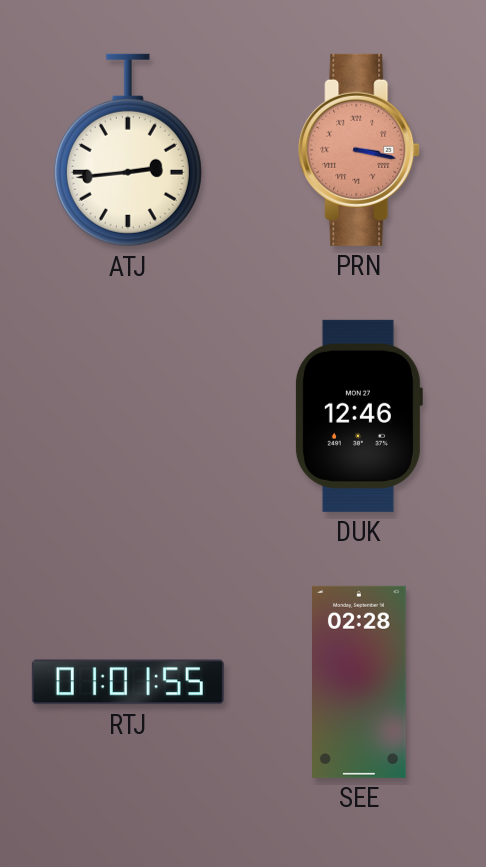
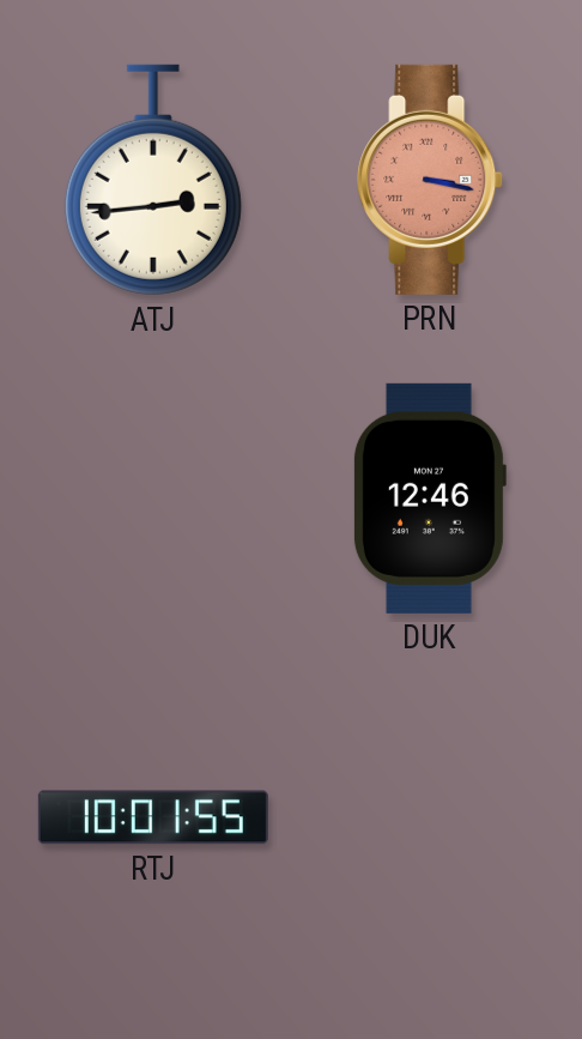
RTJ: 01:01 -> 10:01
SEE: 02:28 -> none
